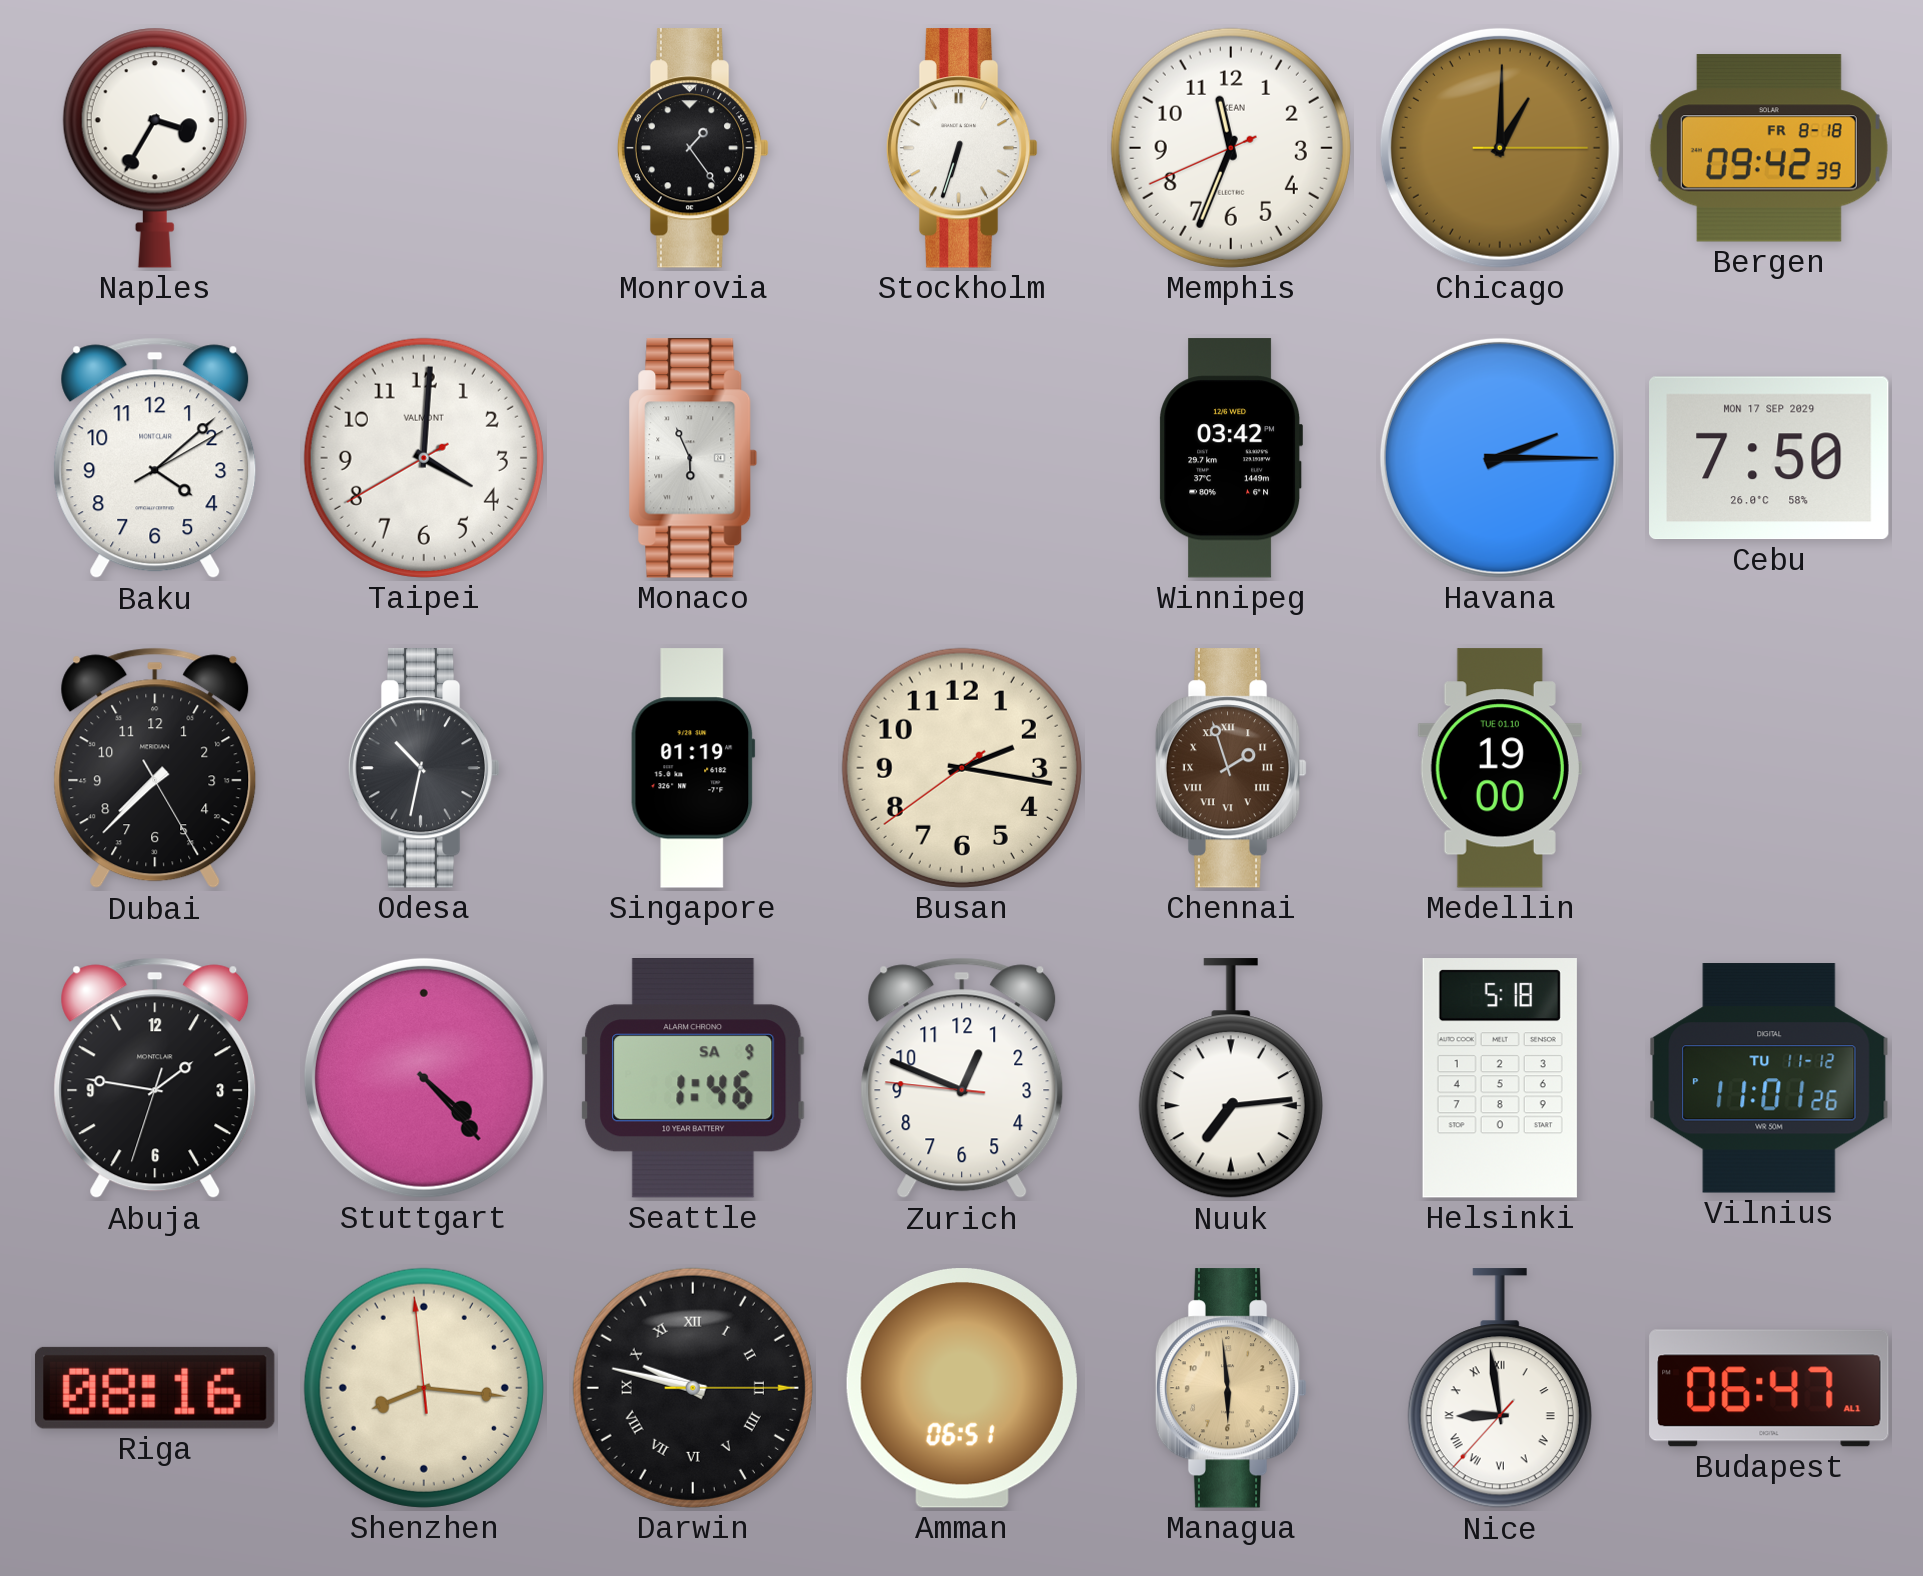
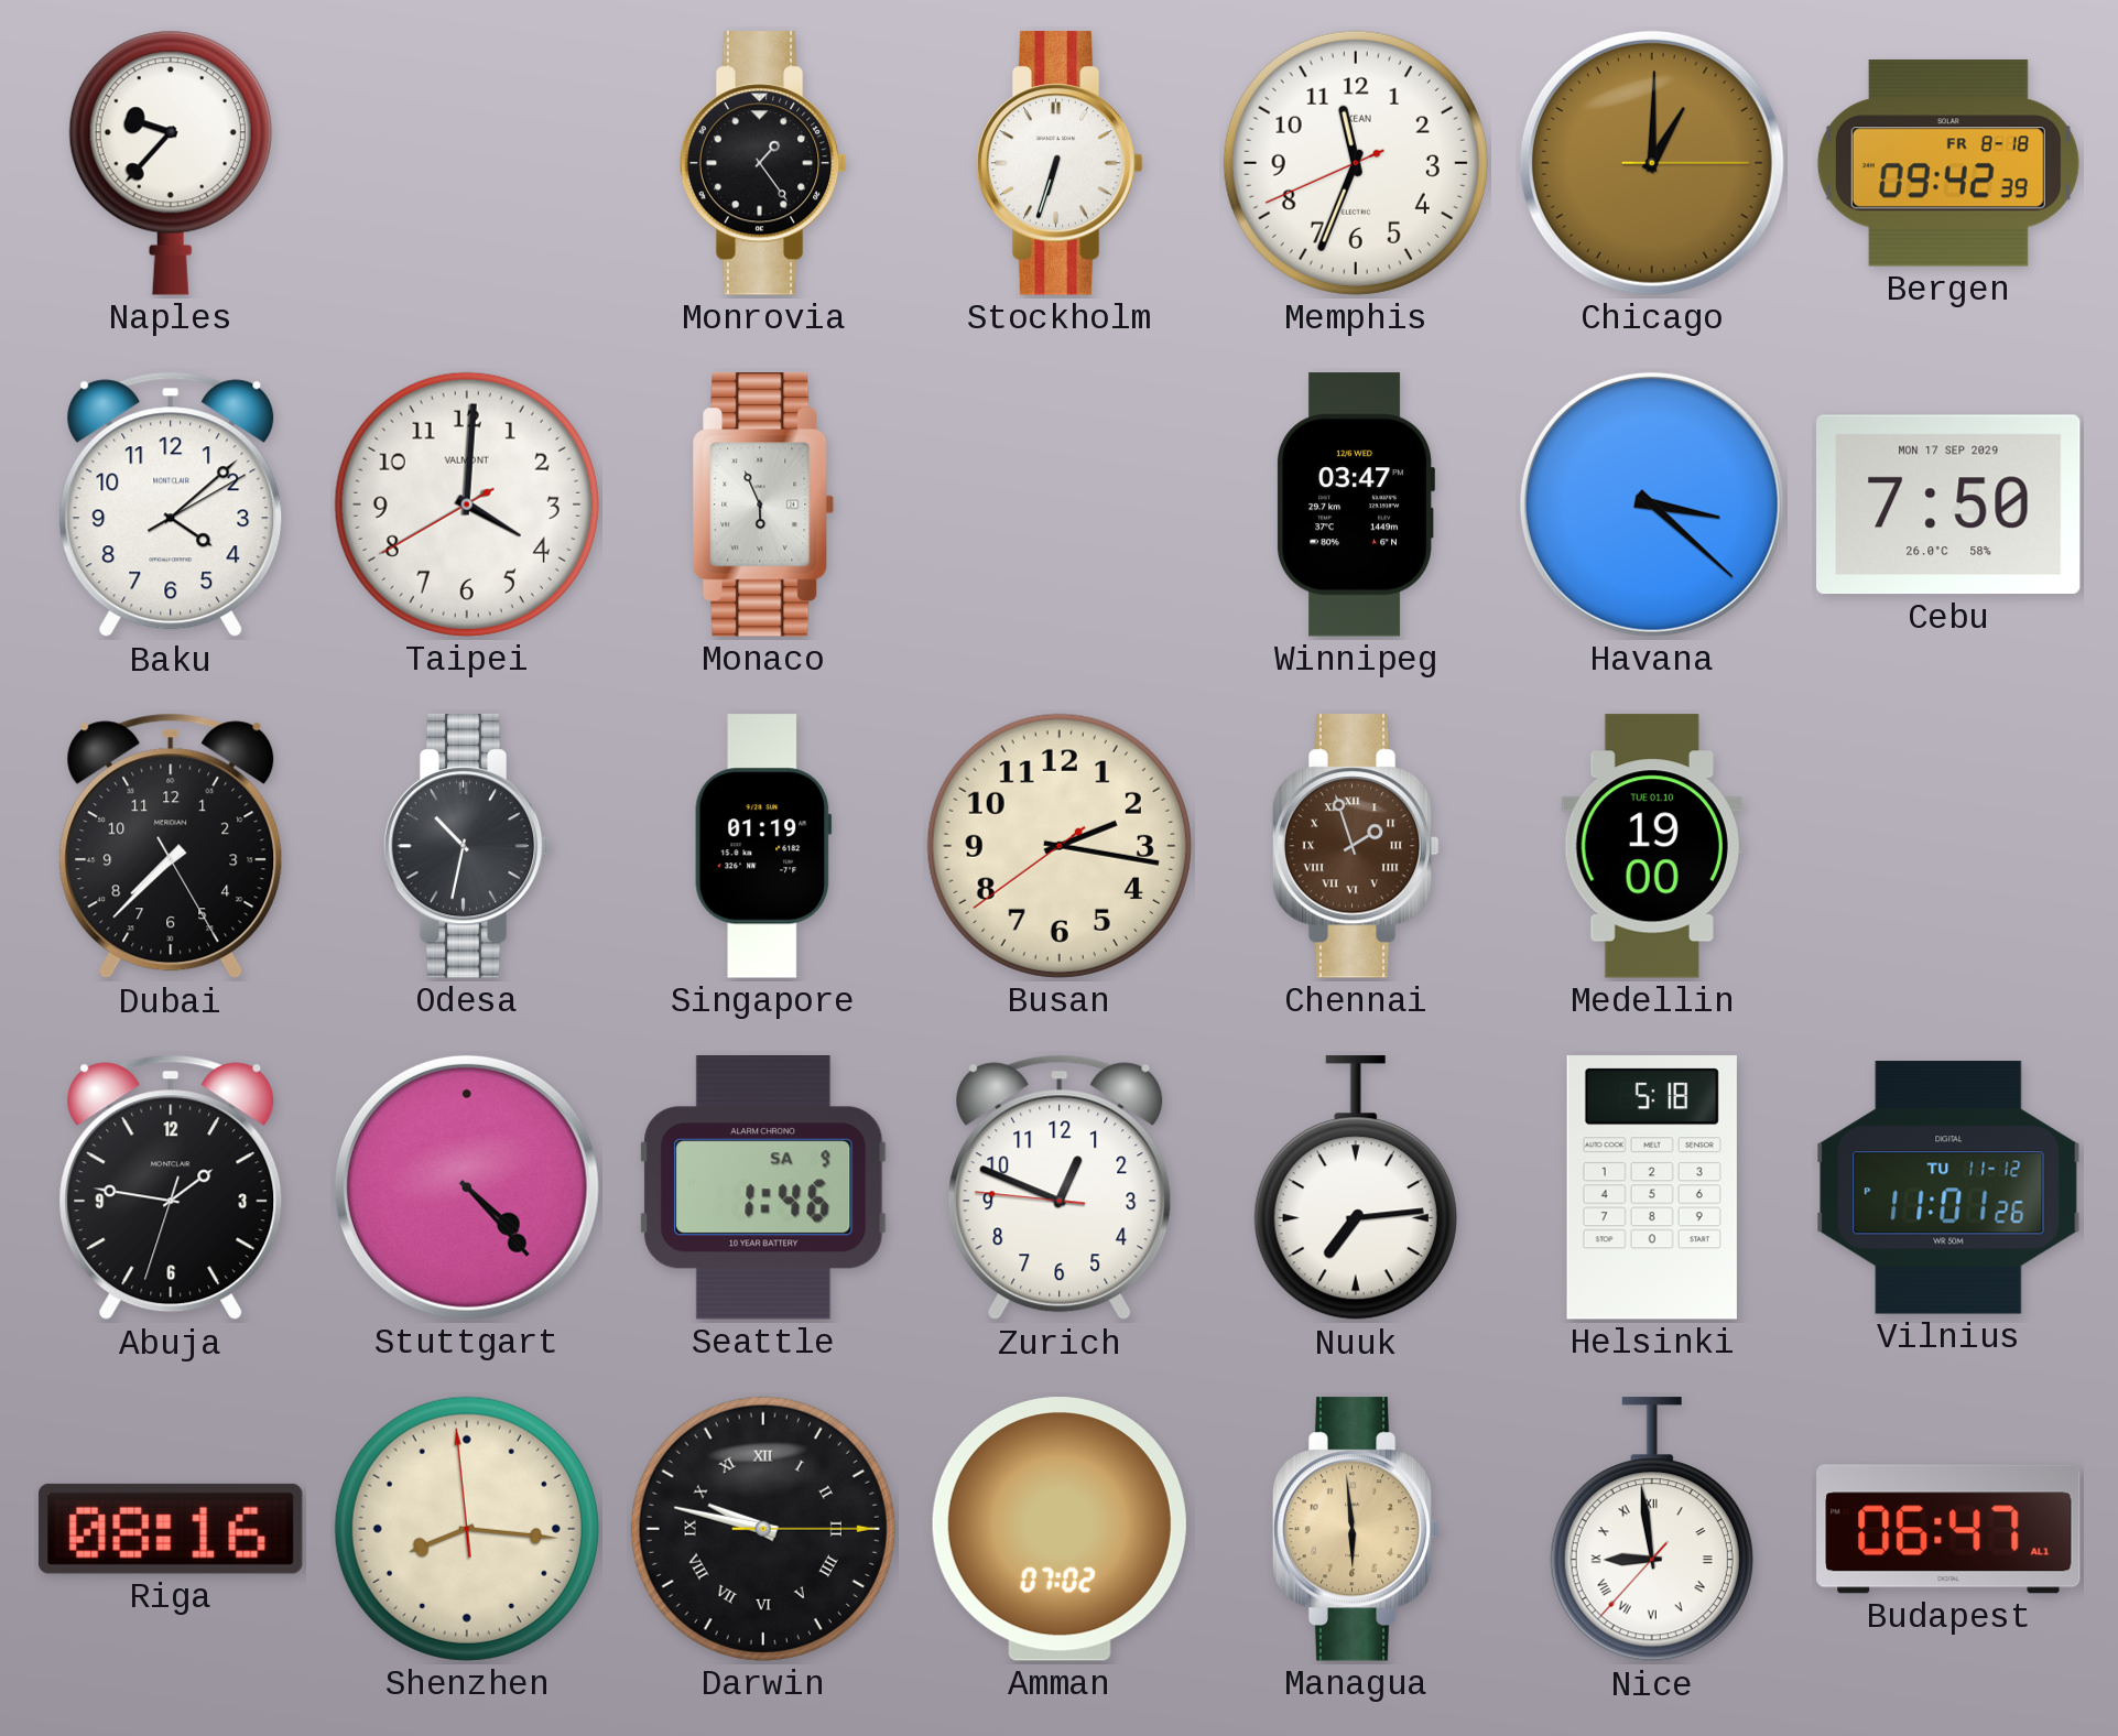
Naples: 3:35 -> 9:37
Winnipeg: 03:42 -> 03:47
Havana: 2:15 -> 3:22
Amman: 06:51 -> 07:02
